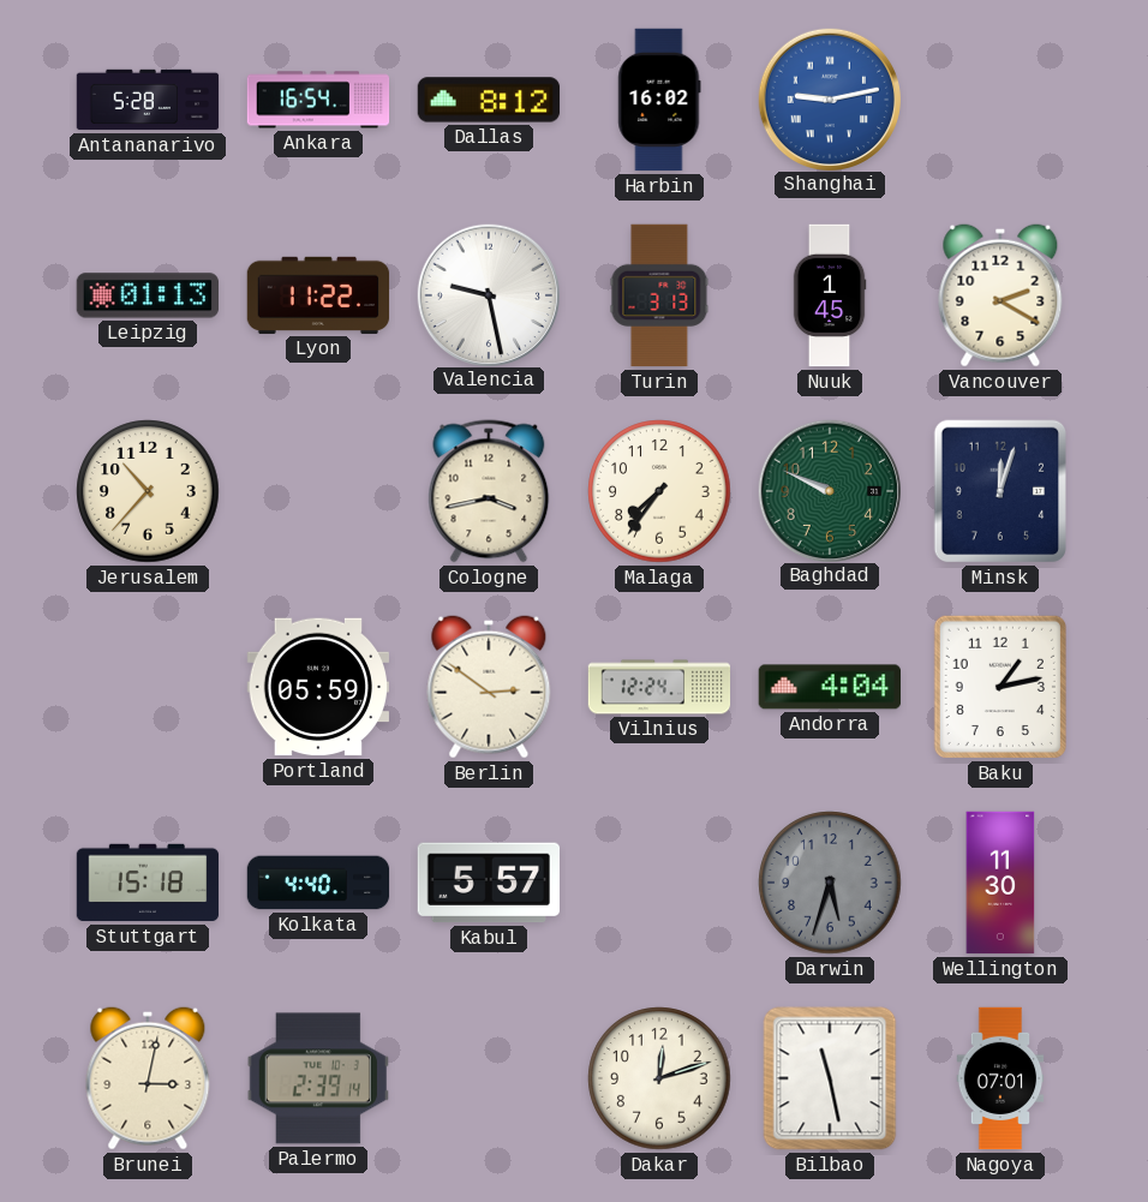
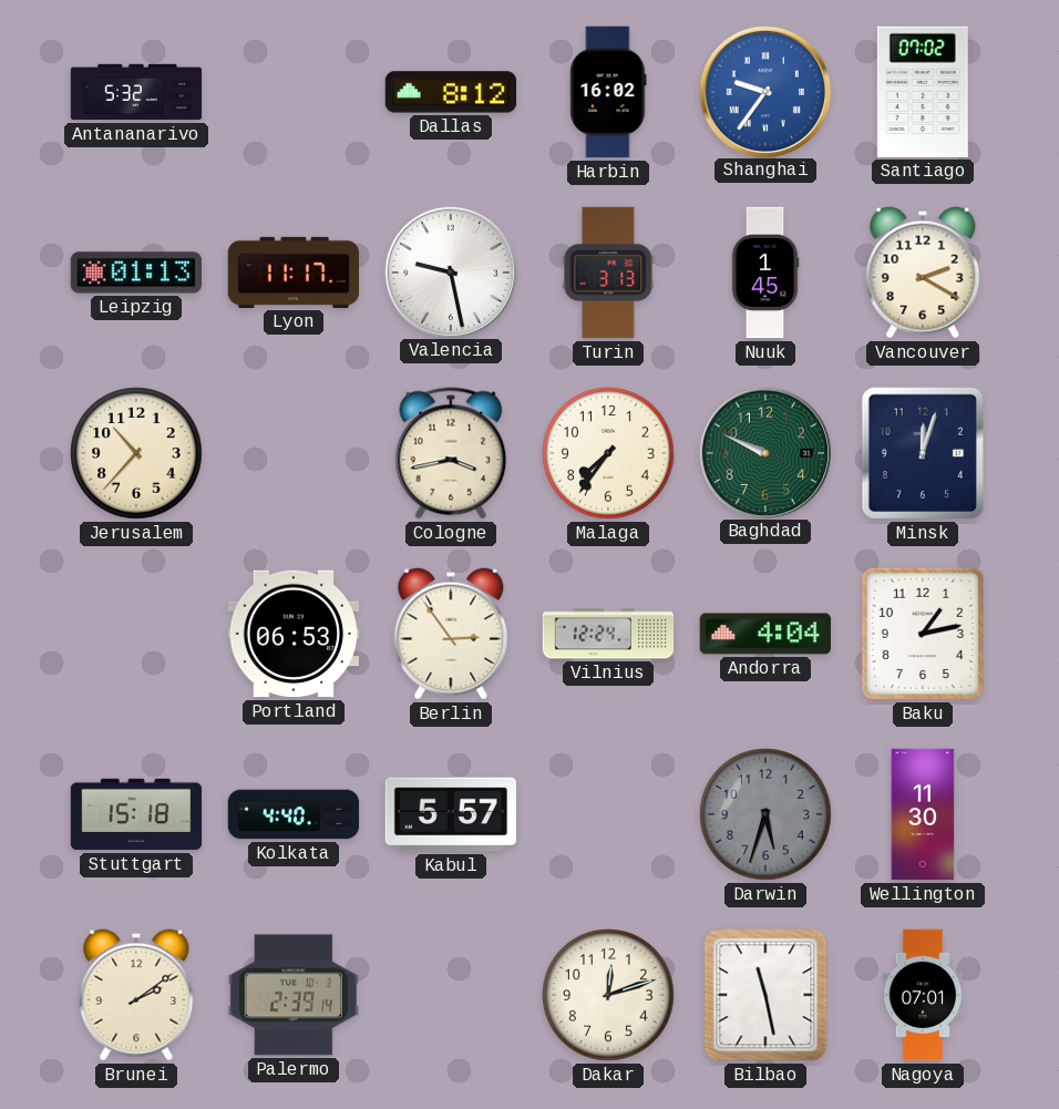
Antananarivo: 5:28 -> 5:32
Ankara: 16:54 -> none
Shanghai: 9:13 -> 9:36
Santiago: none -> 07:02
Lyon: 11:22 -> 11:17
Portland: 05:59 -> 06:53
Berlin: 2:51 -> 2:54
Brunei: 3:02 -> 2:09
